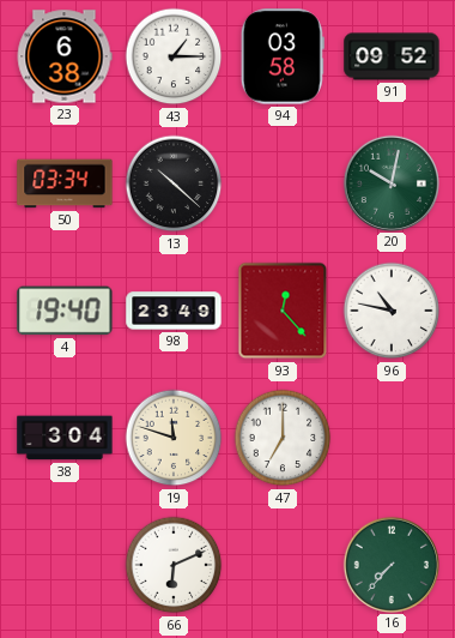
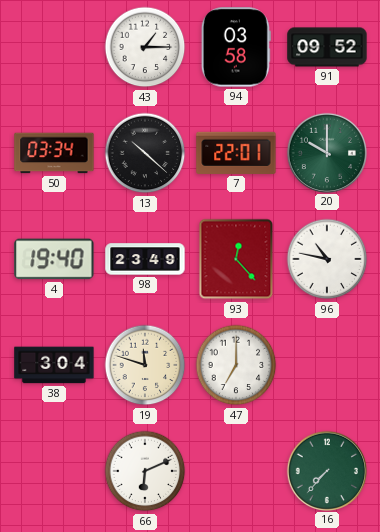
23: 6:38 -> none
7: none -> 22:01
20: 10:02 -> 10:00
